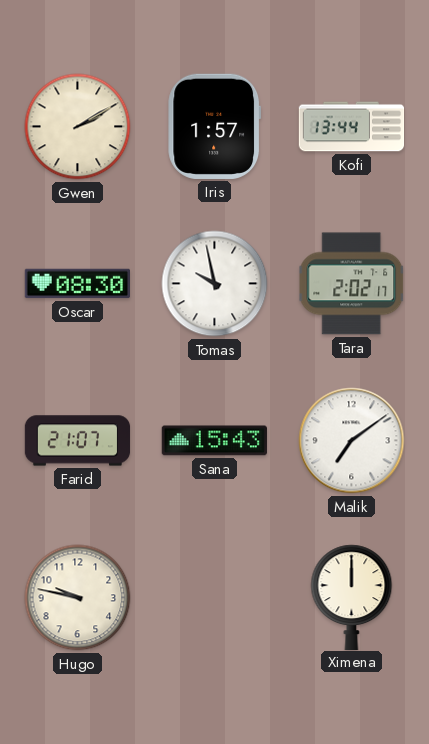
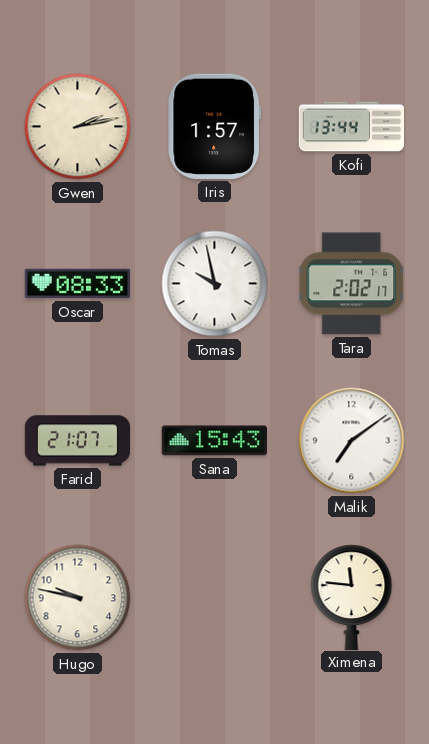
Gwen: 2:10 -> 2:13
Oscar: 08:30 -> 08:33
Ximena: 12:00 -> 11:46
